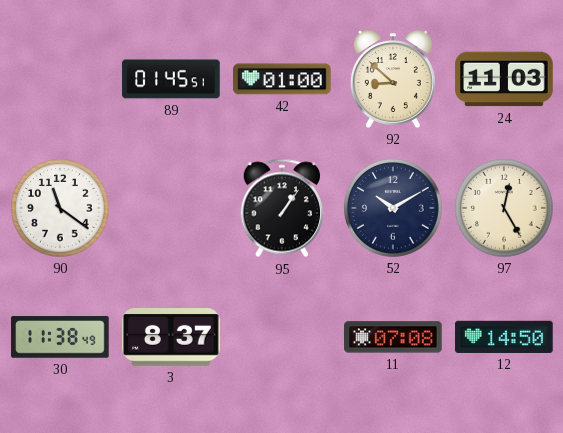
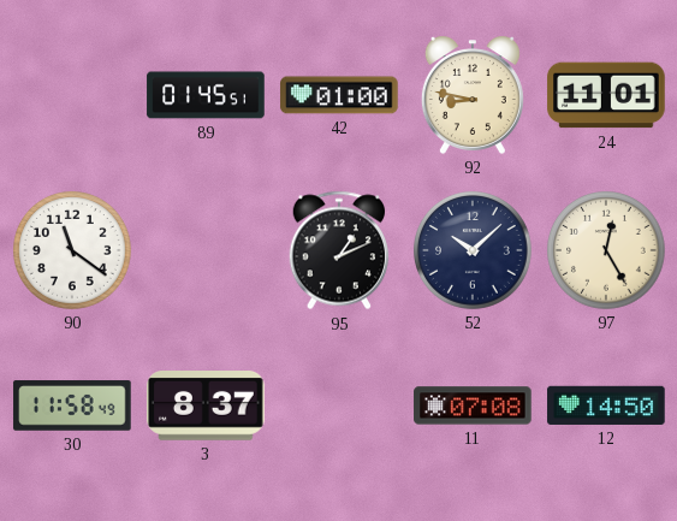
92: 8:52 -> 8:47
24: 11:03 -> 11:01
95: 1:06 -> 1:11
52: 10:10 -> 10:08
30: 11:38 -> 11:58
